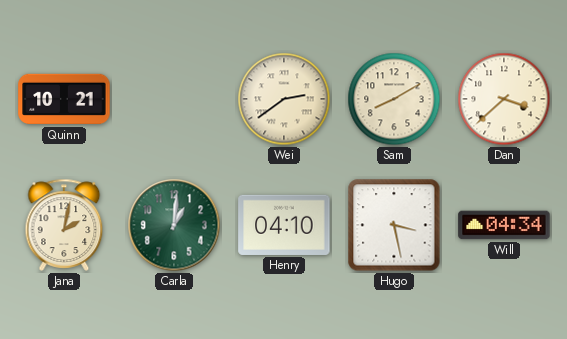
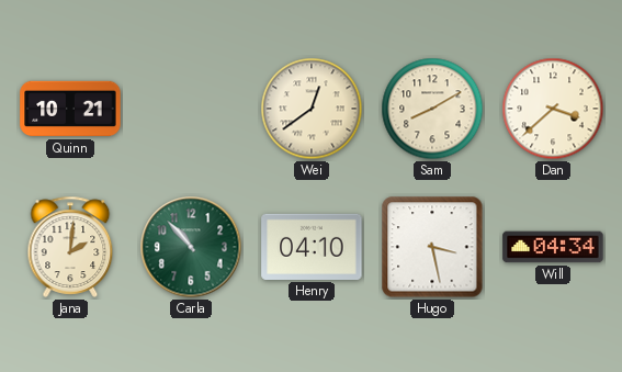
Wei: 2:39 -> 12:39
Jana: 2:02 -> 2:01
Carla: 1:01 -> 10:53
